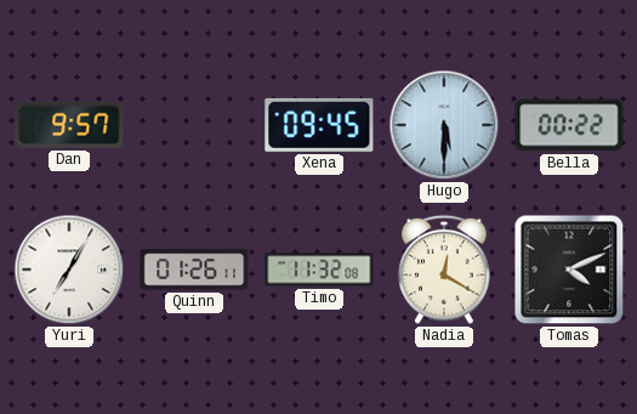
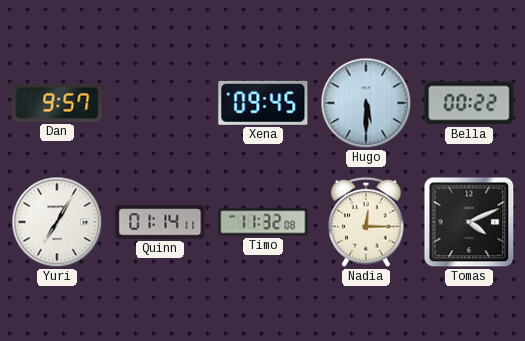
Quinn: 01:26 -> 01:14
Nadia: 12:20 -> 12:15
